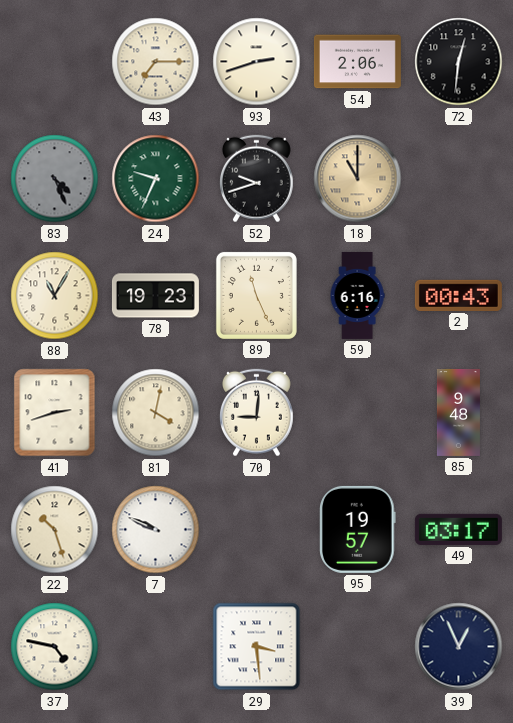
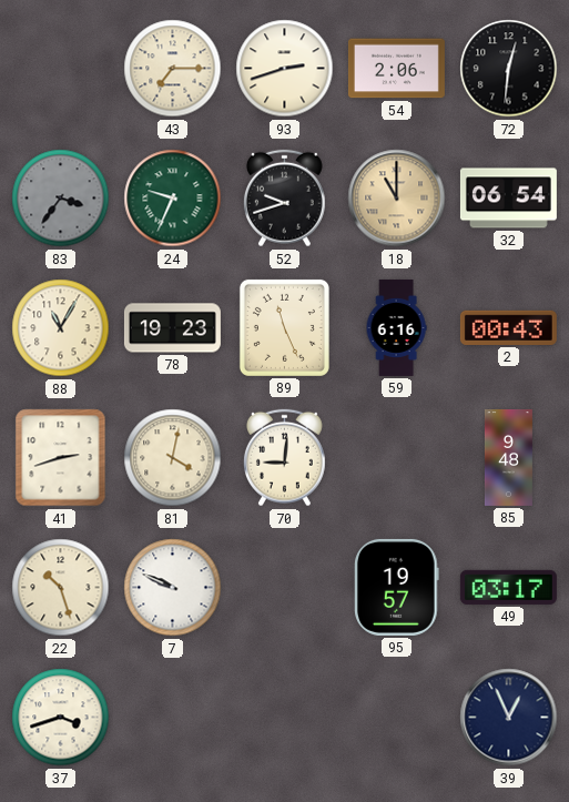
83: 4:26 -> 3:36
32: none -> 06:54
37: 4:47 -> 3:42
29: 3:29 -> none
